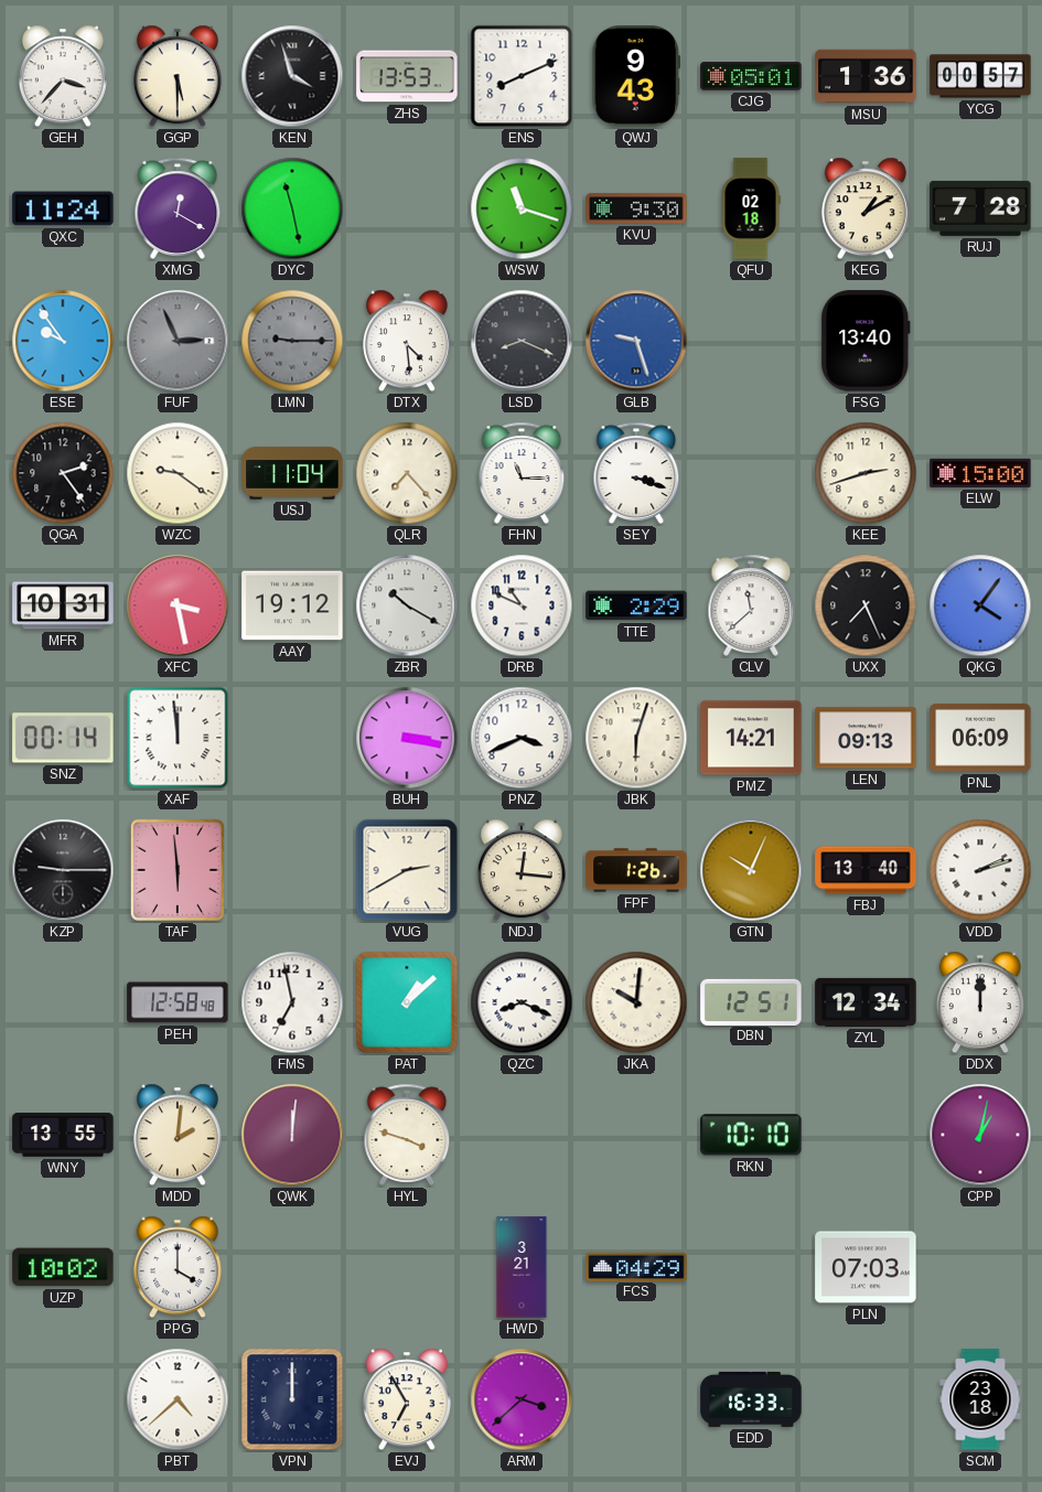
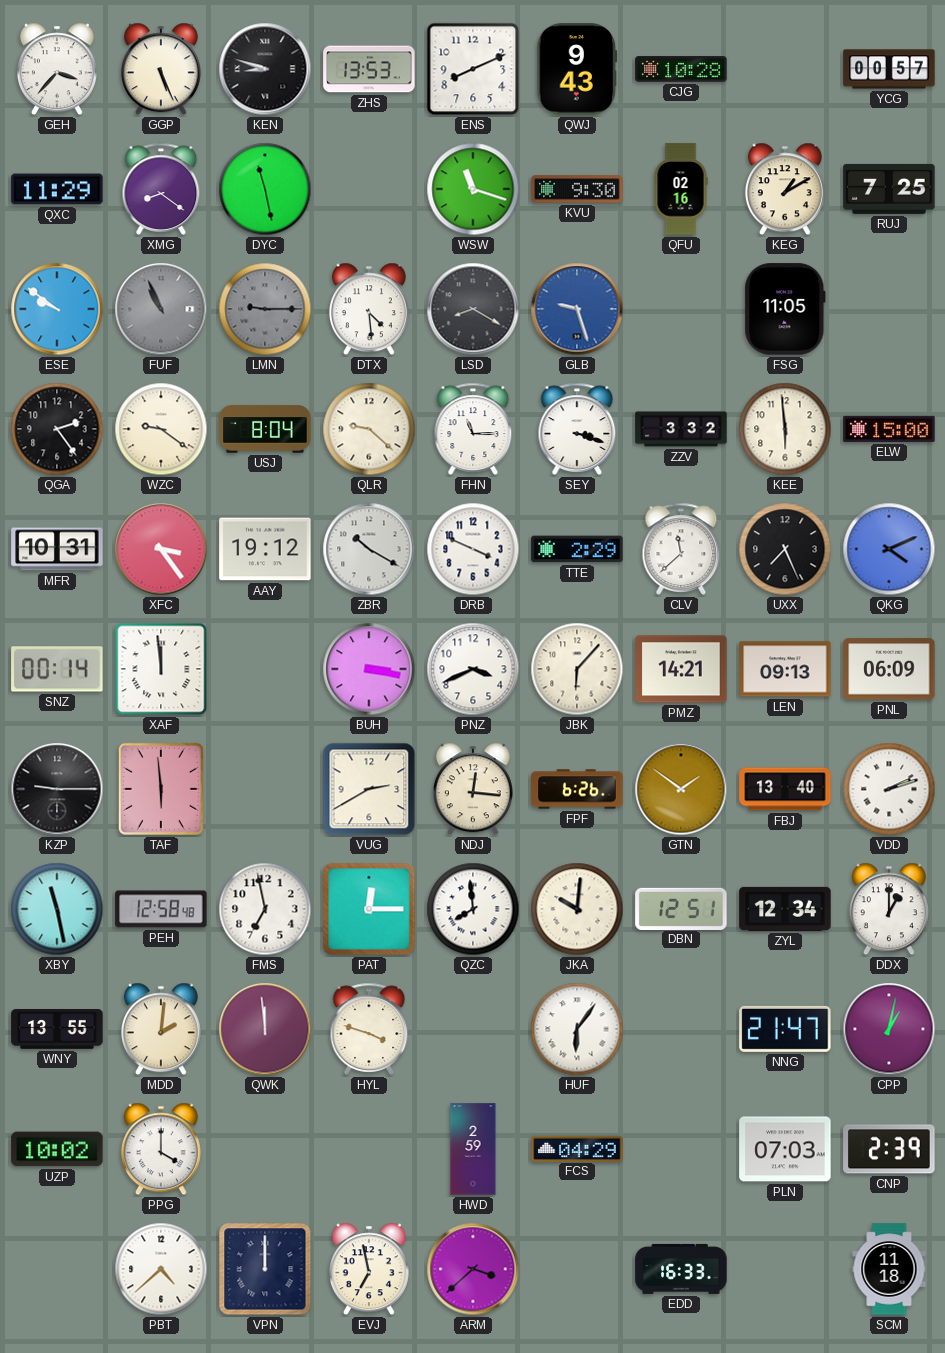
GGP: 5:30 -> 5:26
KEN: 3:57 -> 8:48
CJG: 05:01 -> 10:28
MSU: 1:36 -> none
QXC: 11:24 -> 11:29
XMG: 12:20 -> 8:21
QFU: 02:18 -> 02:16
RUJ: 7:28 -> 7:25
ESE: 9:54 -> 9:51
FUF: 2:56 -> 10:56
LSD: 8:19 -> 8:20
FSG: 13:40 -> 11:05
USJ: 11:04 -> 8:04
QLR: 7:23 -> 9:22
ZZV: none -> 3:32
KEE: 2:42 -> 5:59
XFC: 3:28 -> 3:24
DRB: 10:49 -> 3:49
QKG: 4:06 -> 4:11
JBK: 6:03 -> 6:07
FPF: 1:26 -> 6:26
GTN: 10:04 -> 1:51
XBY: none -> 11:28
PAT: 1:08 -> 12:15
QZC: 8:19 -> 7:59
DDX: 12:00 -> 1:00
QWK: 12:01 -> 11:59
HUF: none -> 6:06
RKN: 10:10 -> none
NNG: none -> 21:47
HWD: 3:21 -> 2:59
CNP: none -> 2:39
EVJ: 6:55 -> 6:58
SCM: 23:18 -> 11:18
